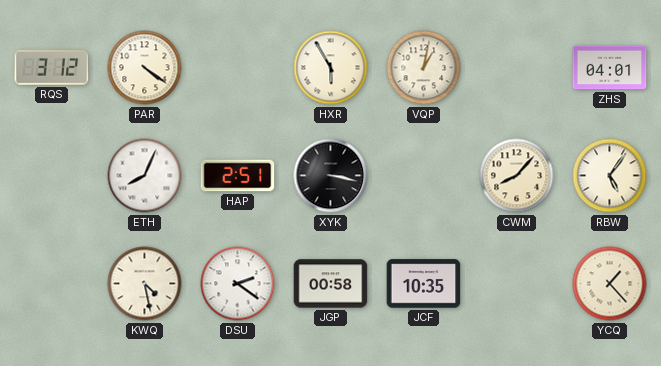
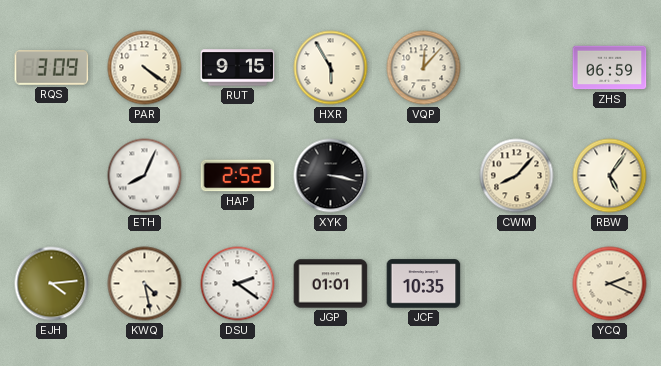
RQS: 3:12 -> 3:09
RUT: none -> 9:15
VQP: 1:02 -> 12:07
ZHS: 04:01 -> 06:59
HAP: 2:51 -> 2:52
EJH: none -> 4:14
JGP: 00:58 -> 01:01
YCQ: 1:23 -> 2:19
